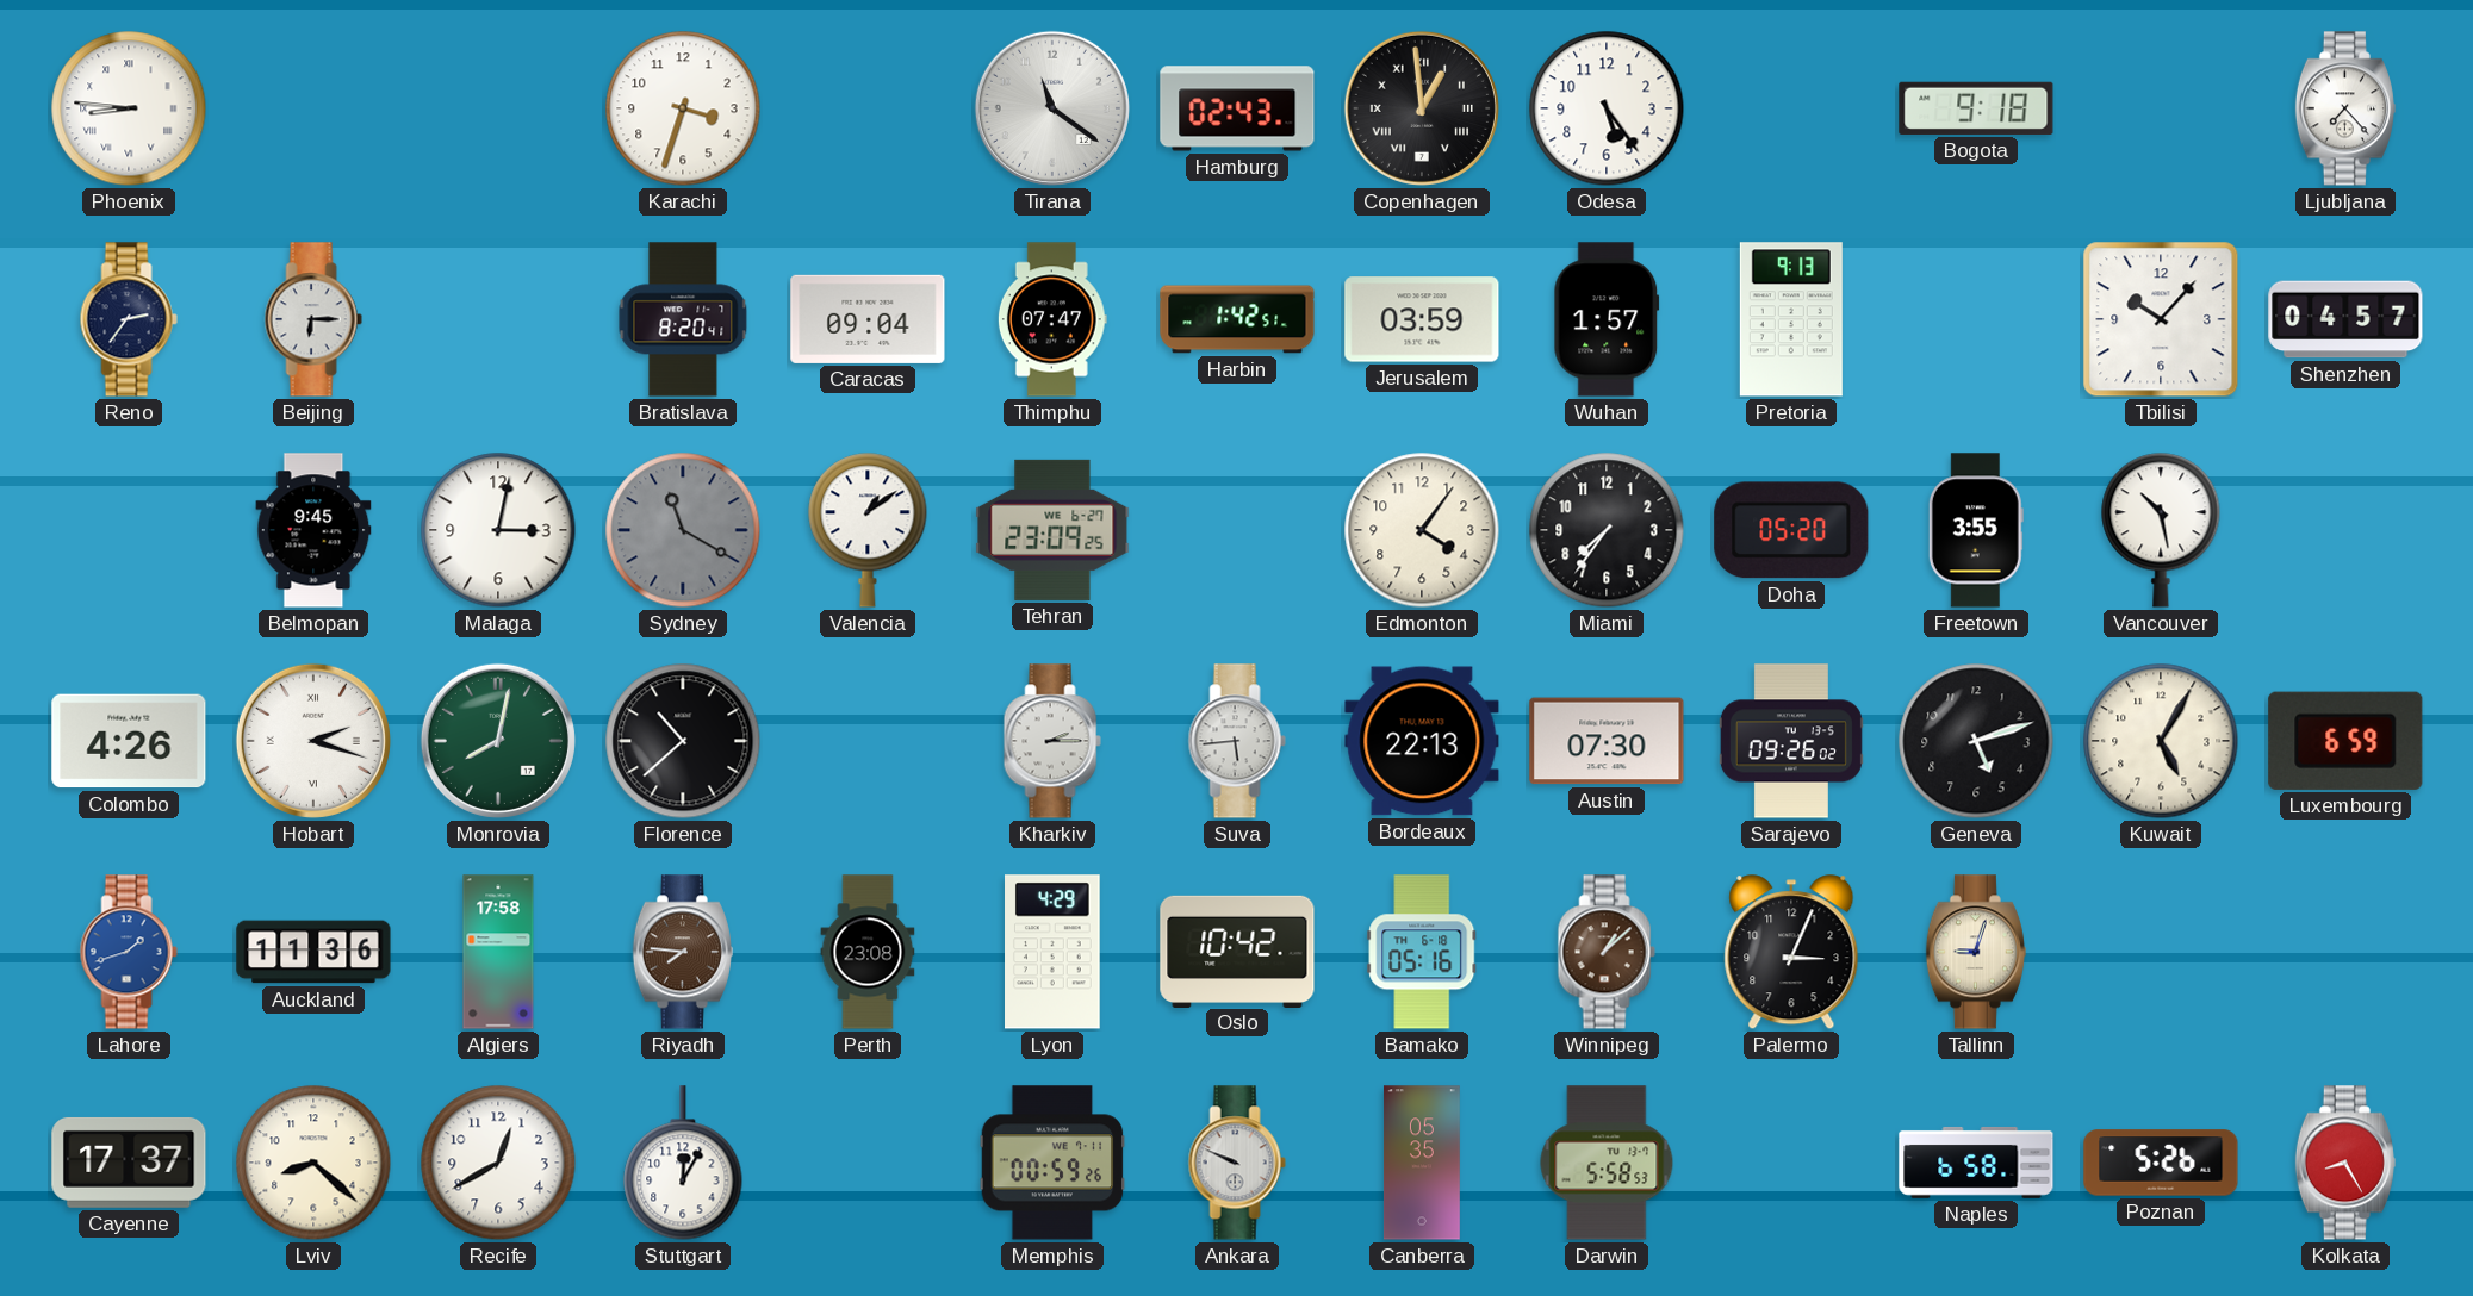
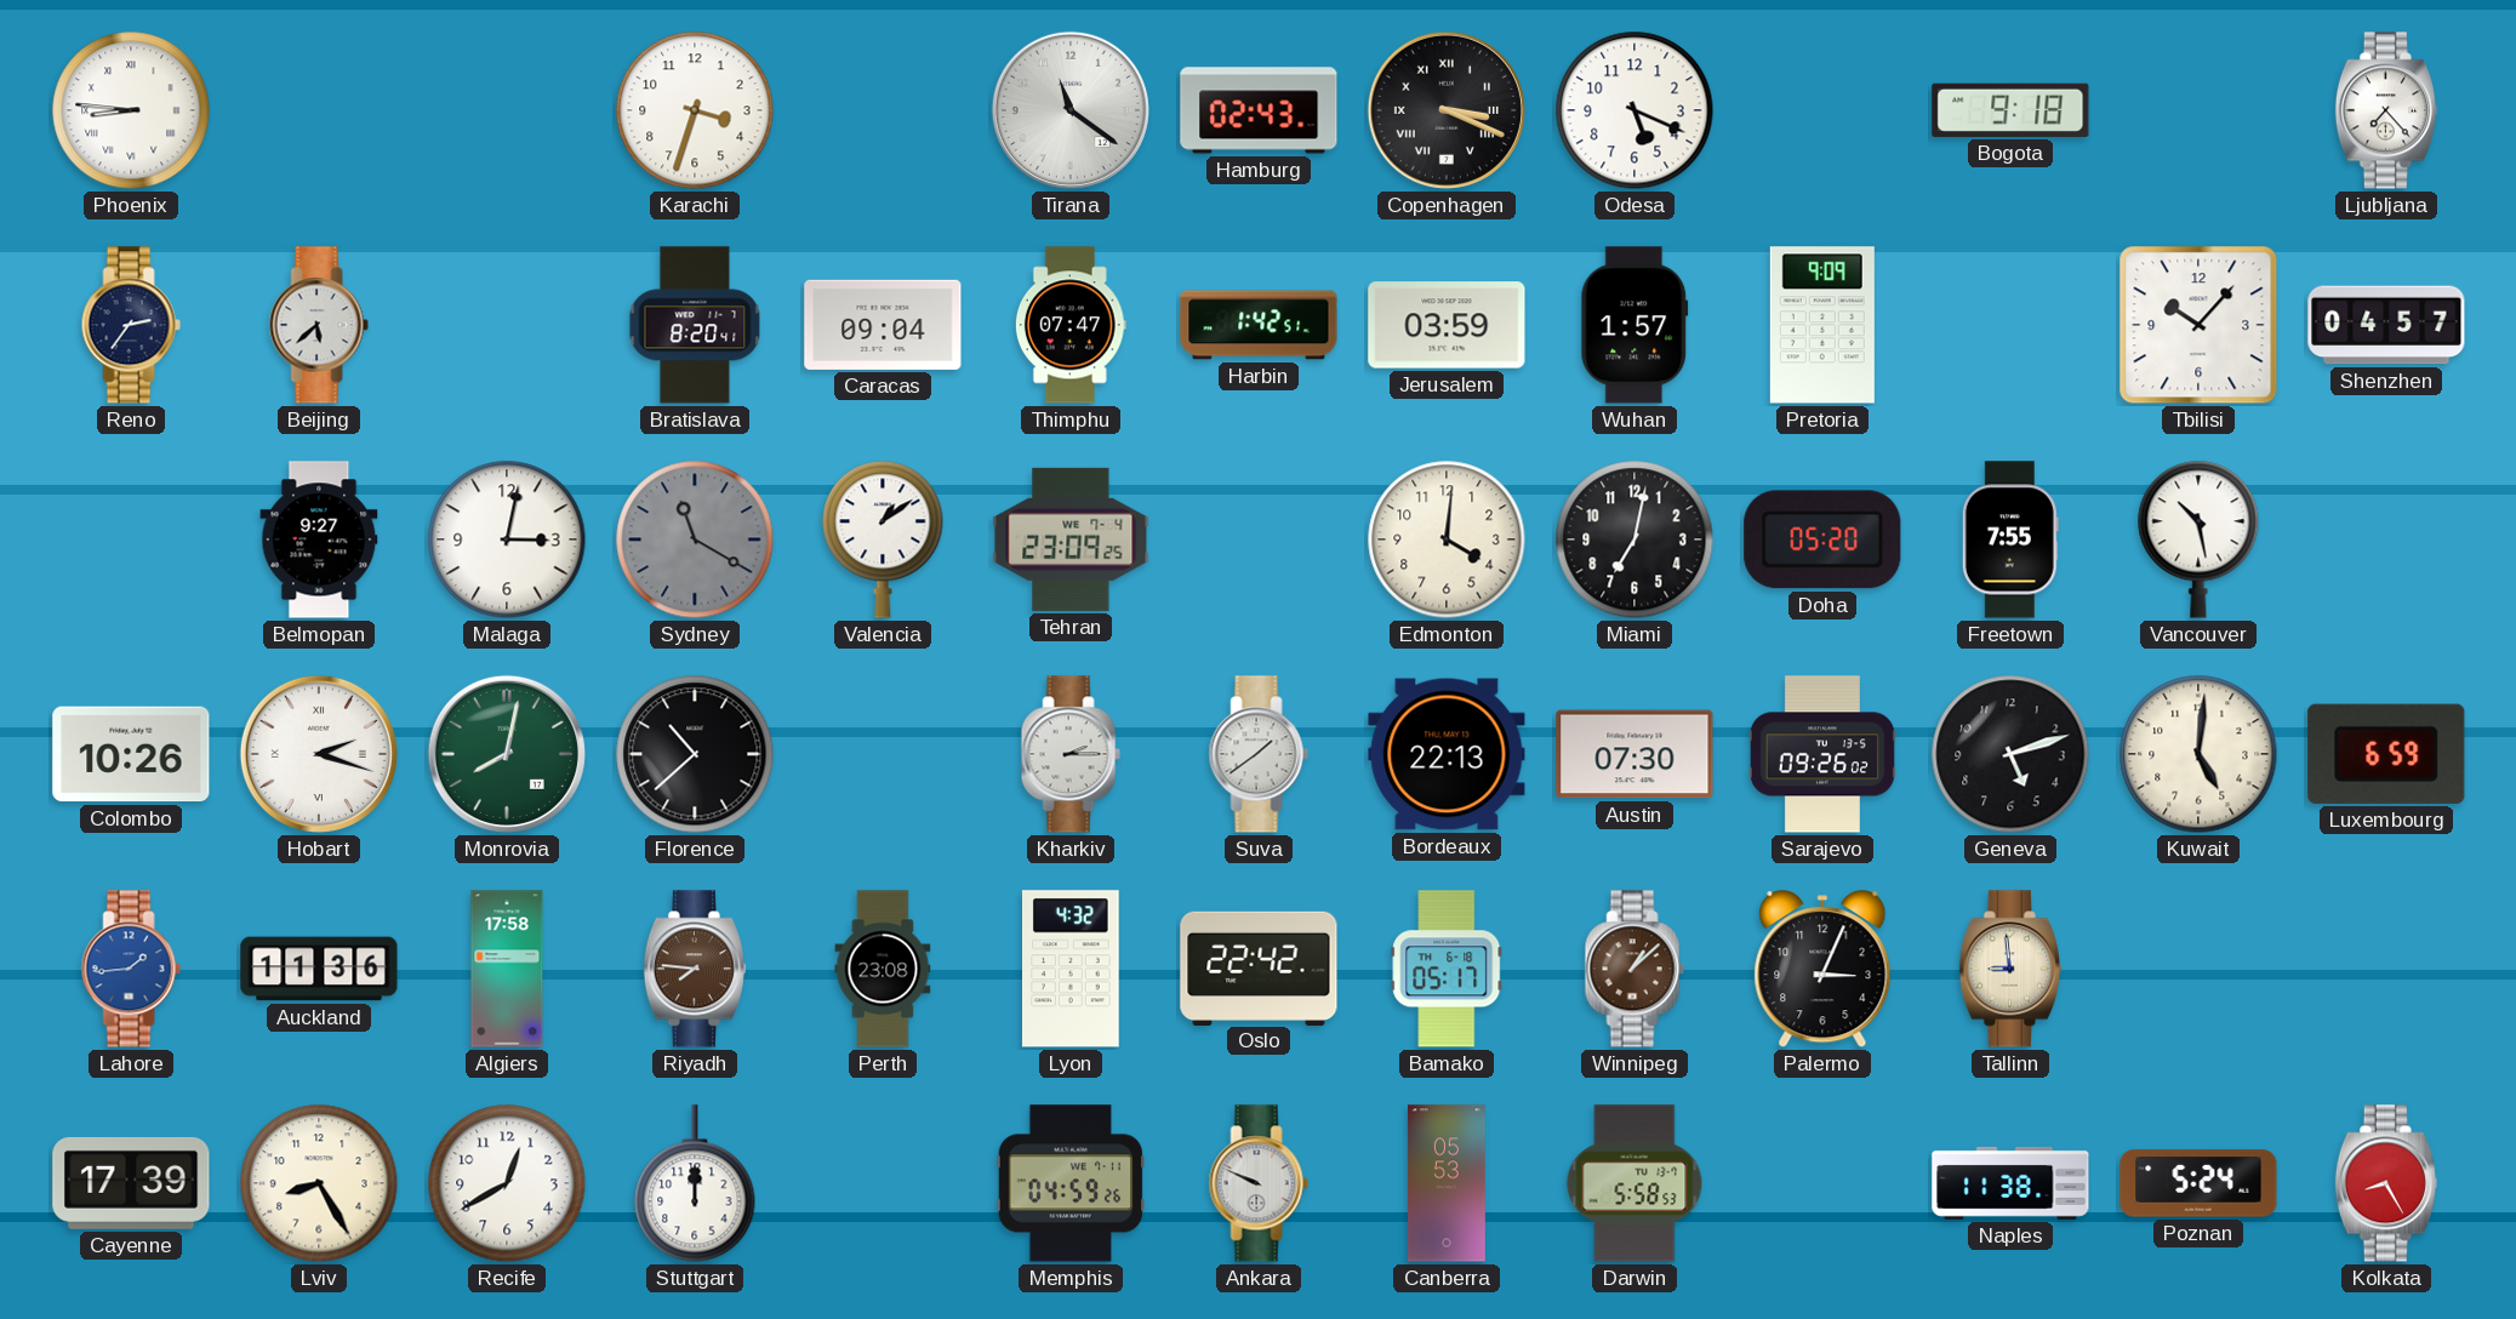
Copenhagen: 12:59 -> 3:19
Odesa: 5:24 -> 5:19
Beijing: 6:15 -> 5:38
Pretoria: 9:13 -> 9:09
Belmopan: 9:45 -> 9:27
Tehran date: WE 6-27 -> WE 7-4
Edmonton: 4:06 -> 4:01
Miami: 7:36 -> 7:02
Freetown: 3:55 -> 7:55
Colombo: 4:26 -> 10:26
Suva: 5:44 -> 1:39
Kuwait: 5:05 -> 5:01
Lahore: 1:42 -> 1:44
Lyon: 4:29 -> 4:32
Oslo: 10:42 -> 22:42
Bamako: 05:16 -> 05:17
Tallinn: 9:03 -> 8:59
Cayenne: 17:37 -> 17:39
Lviv: 8:22 -> 8:25
Stuttgart: 12:05 -> 12:00
Memphis: 00:59 -> 04:59
Canberra: 05:35 -> 05:53
Naples: 6:58 -> 11:38
Poznan: 5:26 -> 5:24
